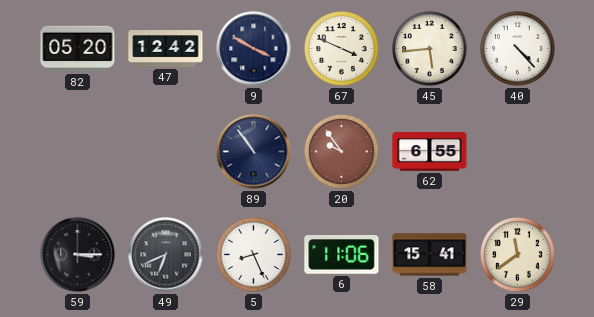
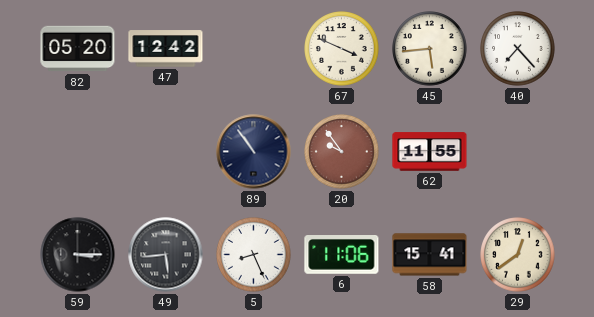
9: 3:50 -> none
40: 4:23 -> 7:23
62: 6:55 -> 11:55
49: 6:41 -> 5:44
29: 11:39 -> 12:39
